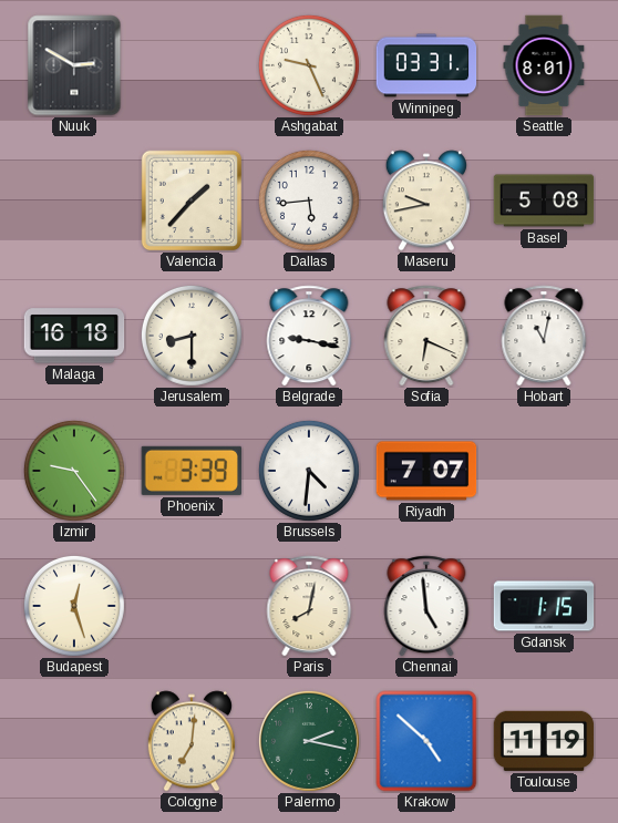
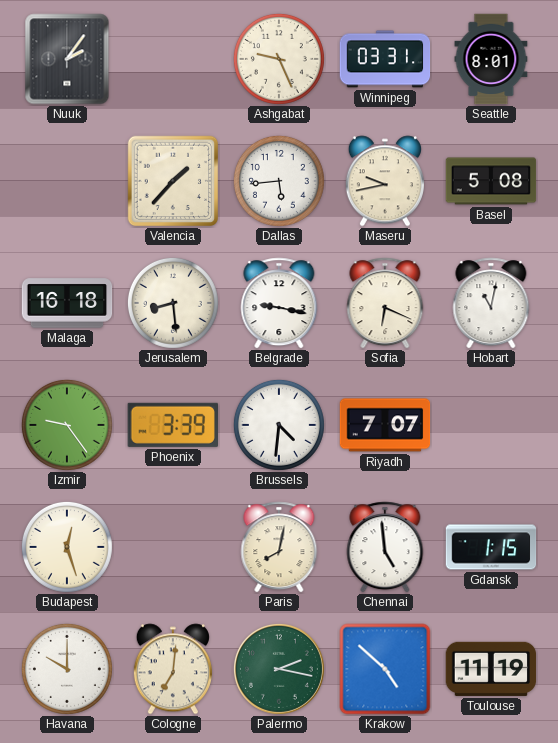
Nuuk: 2:50 -> 2:06
Jerusalem: 8:30 -> 8:29
Havana: none -> 10:00
